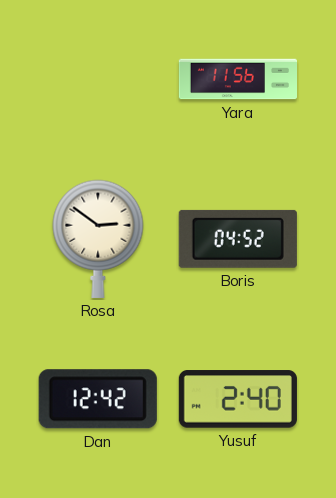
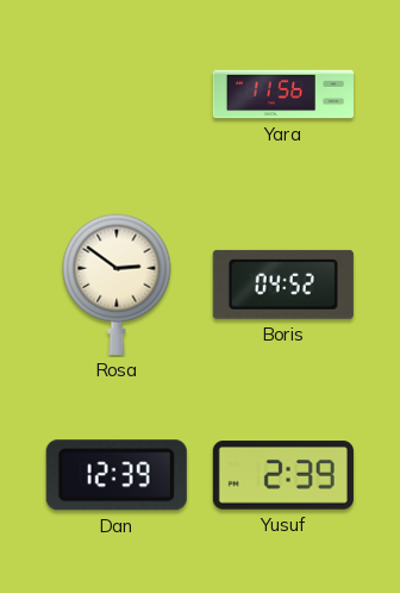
Dan: 12:42 -> 12:39
Yusuf: 2:40 -> 2:39
